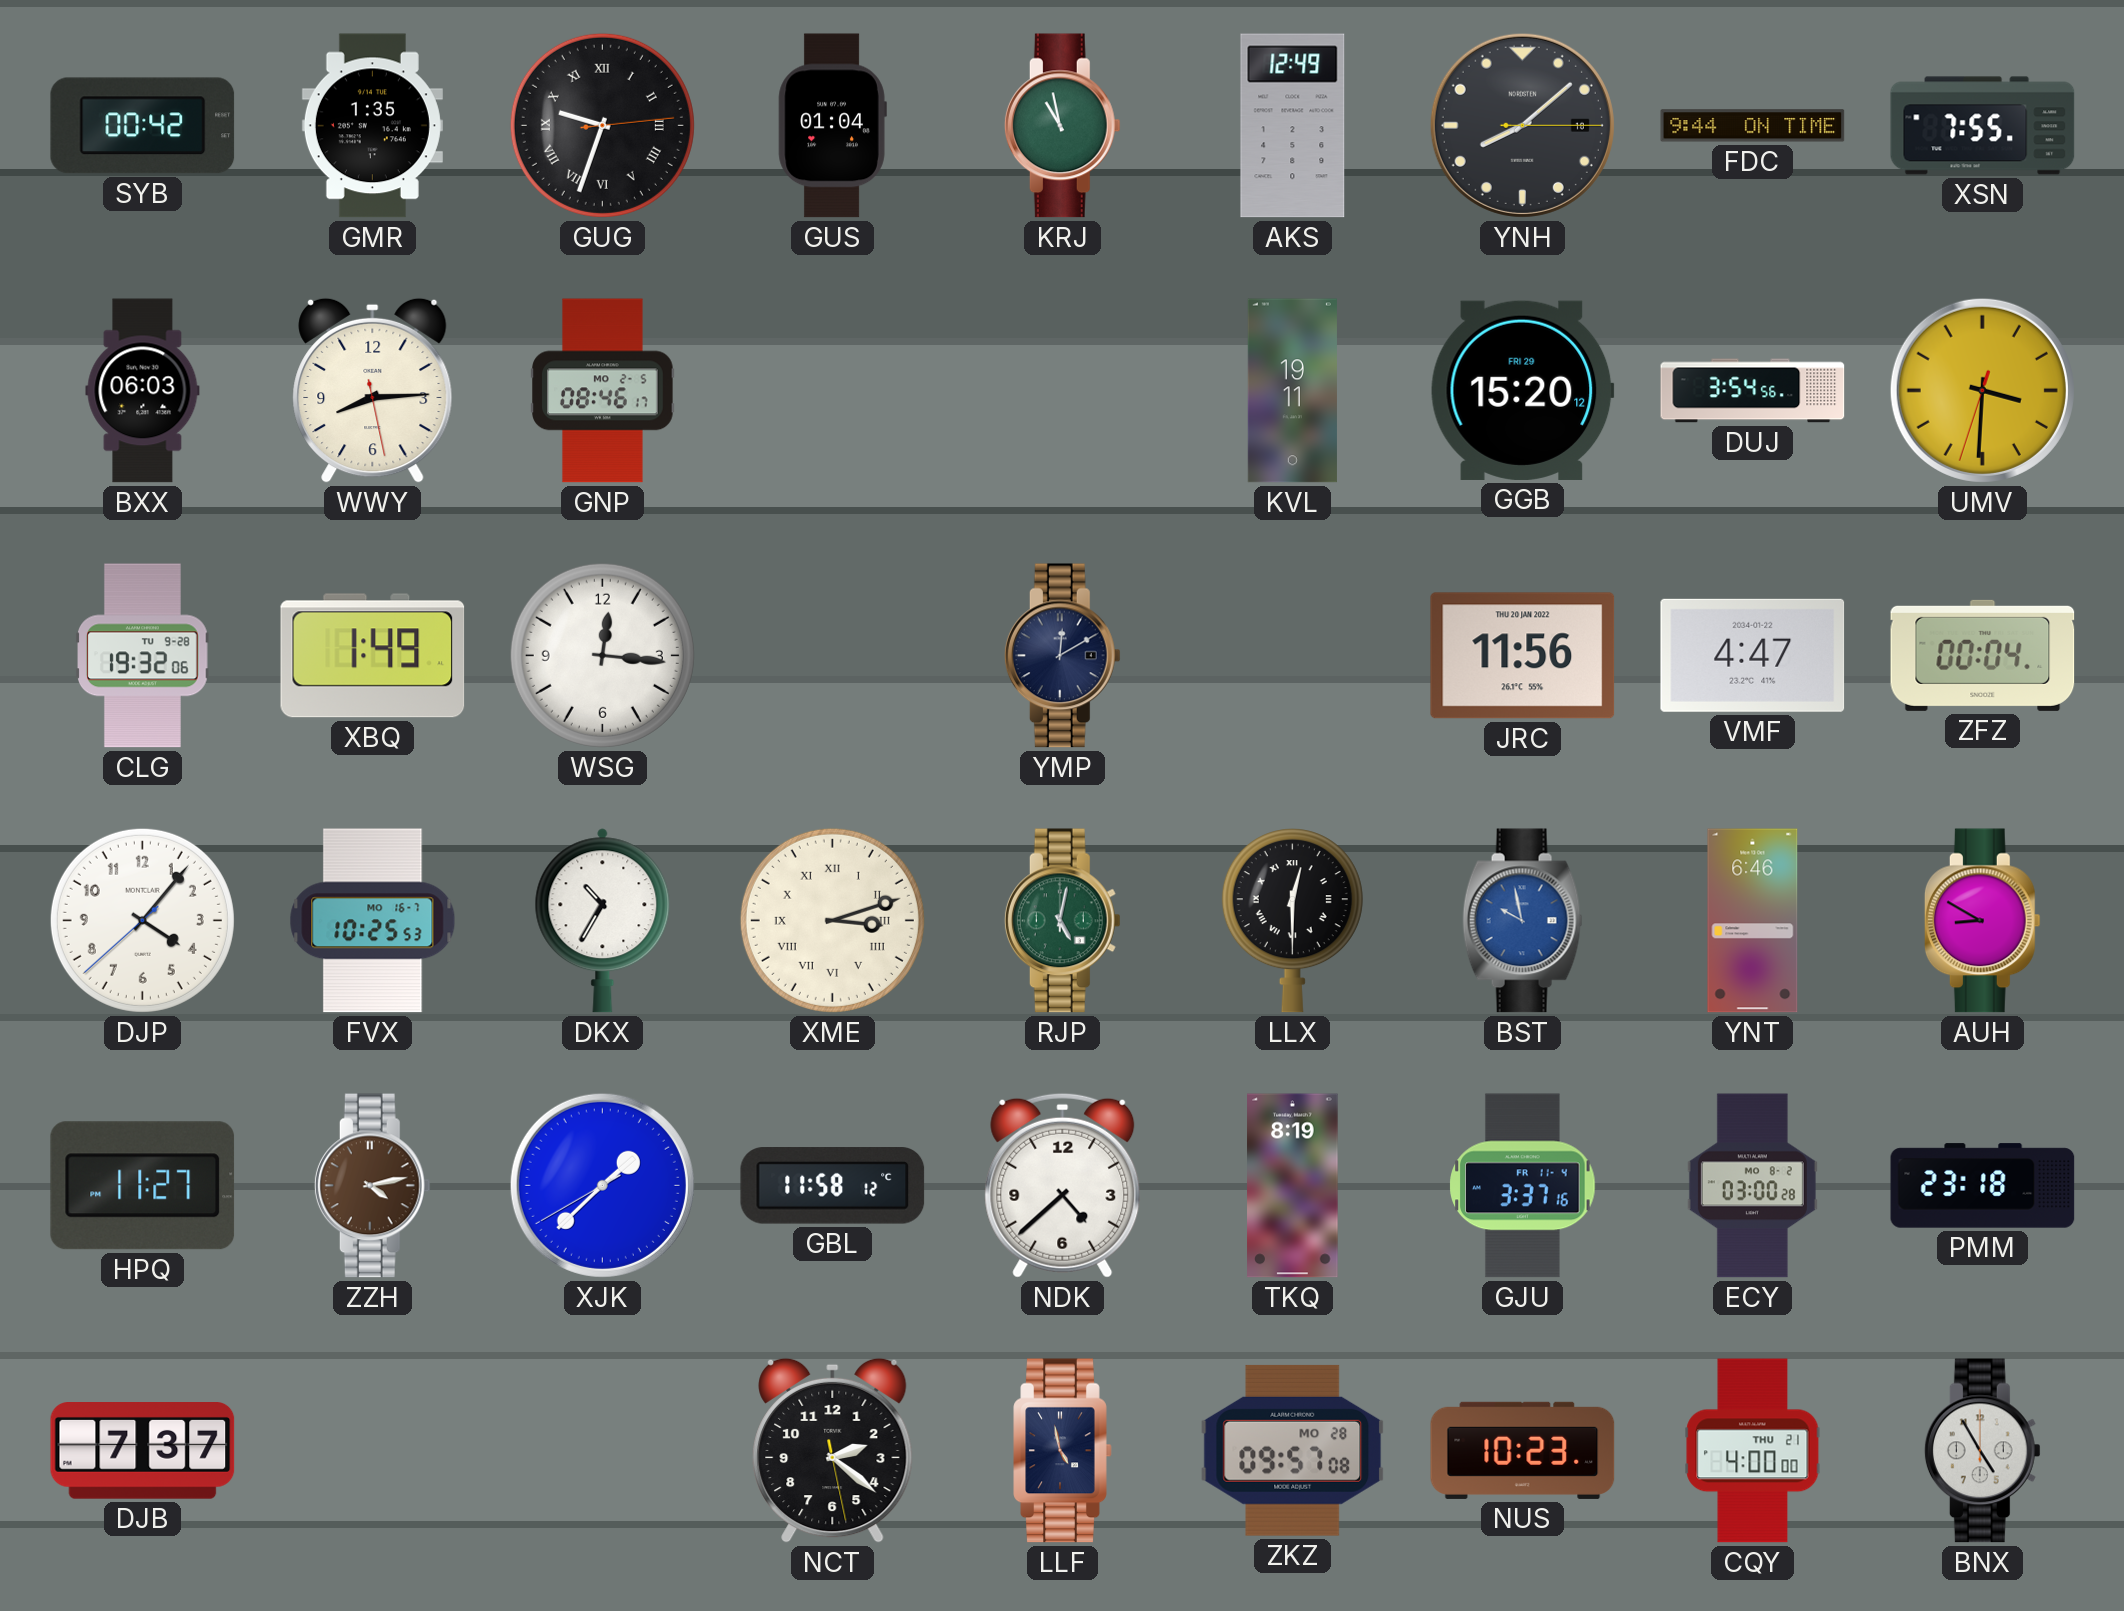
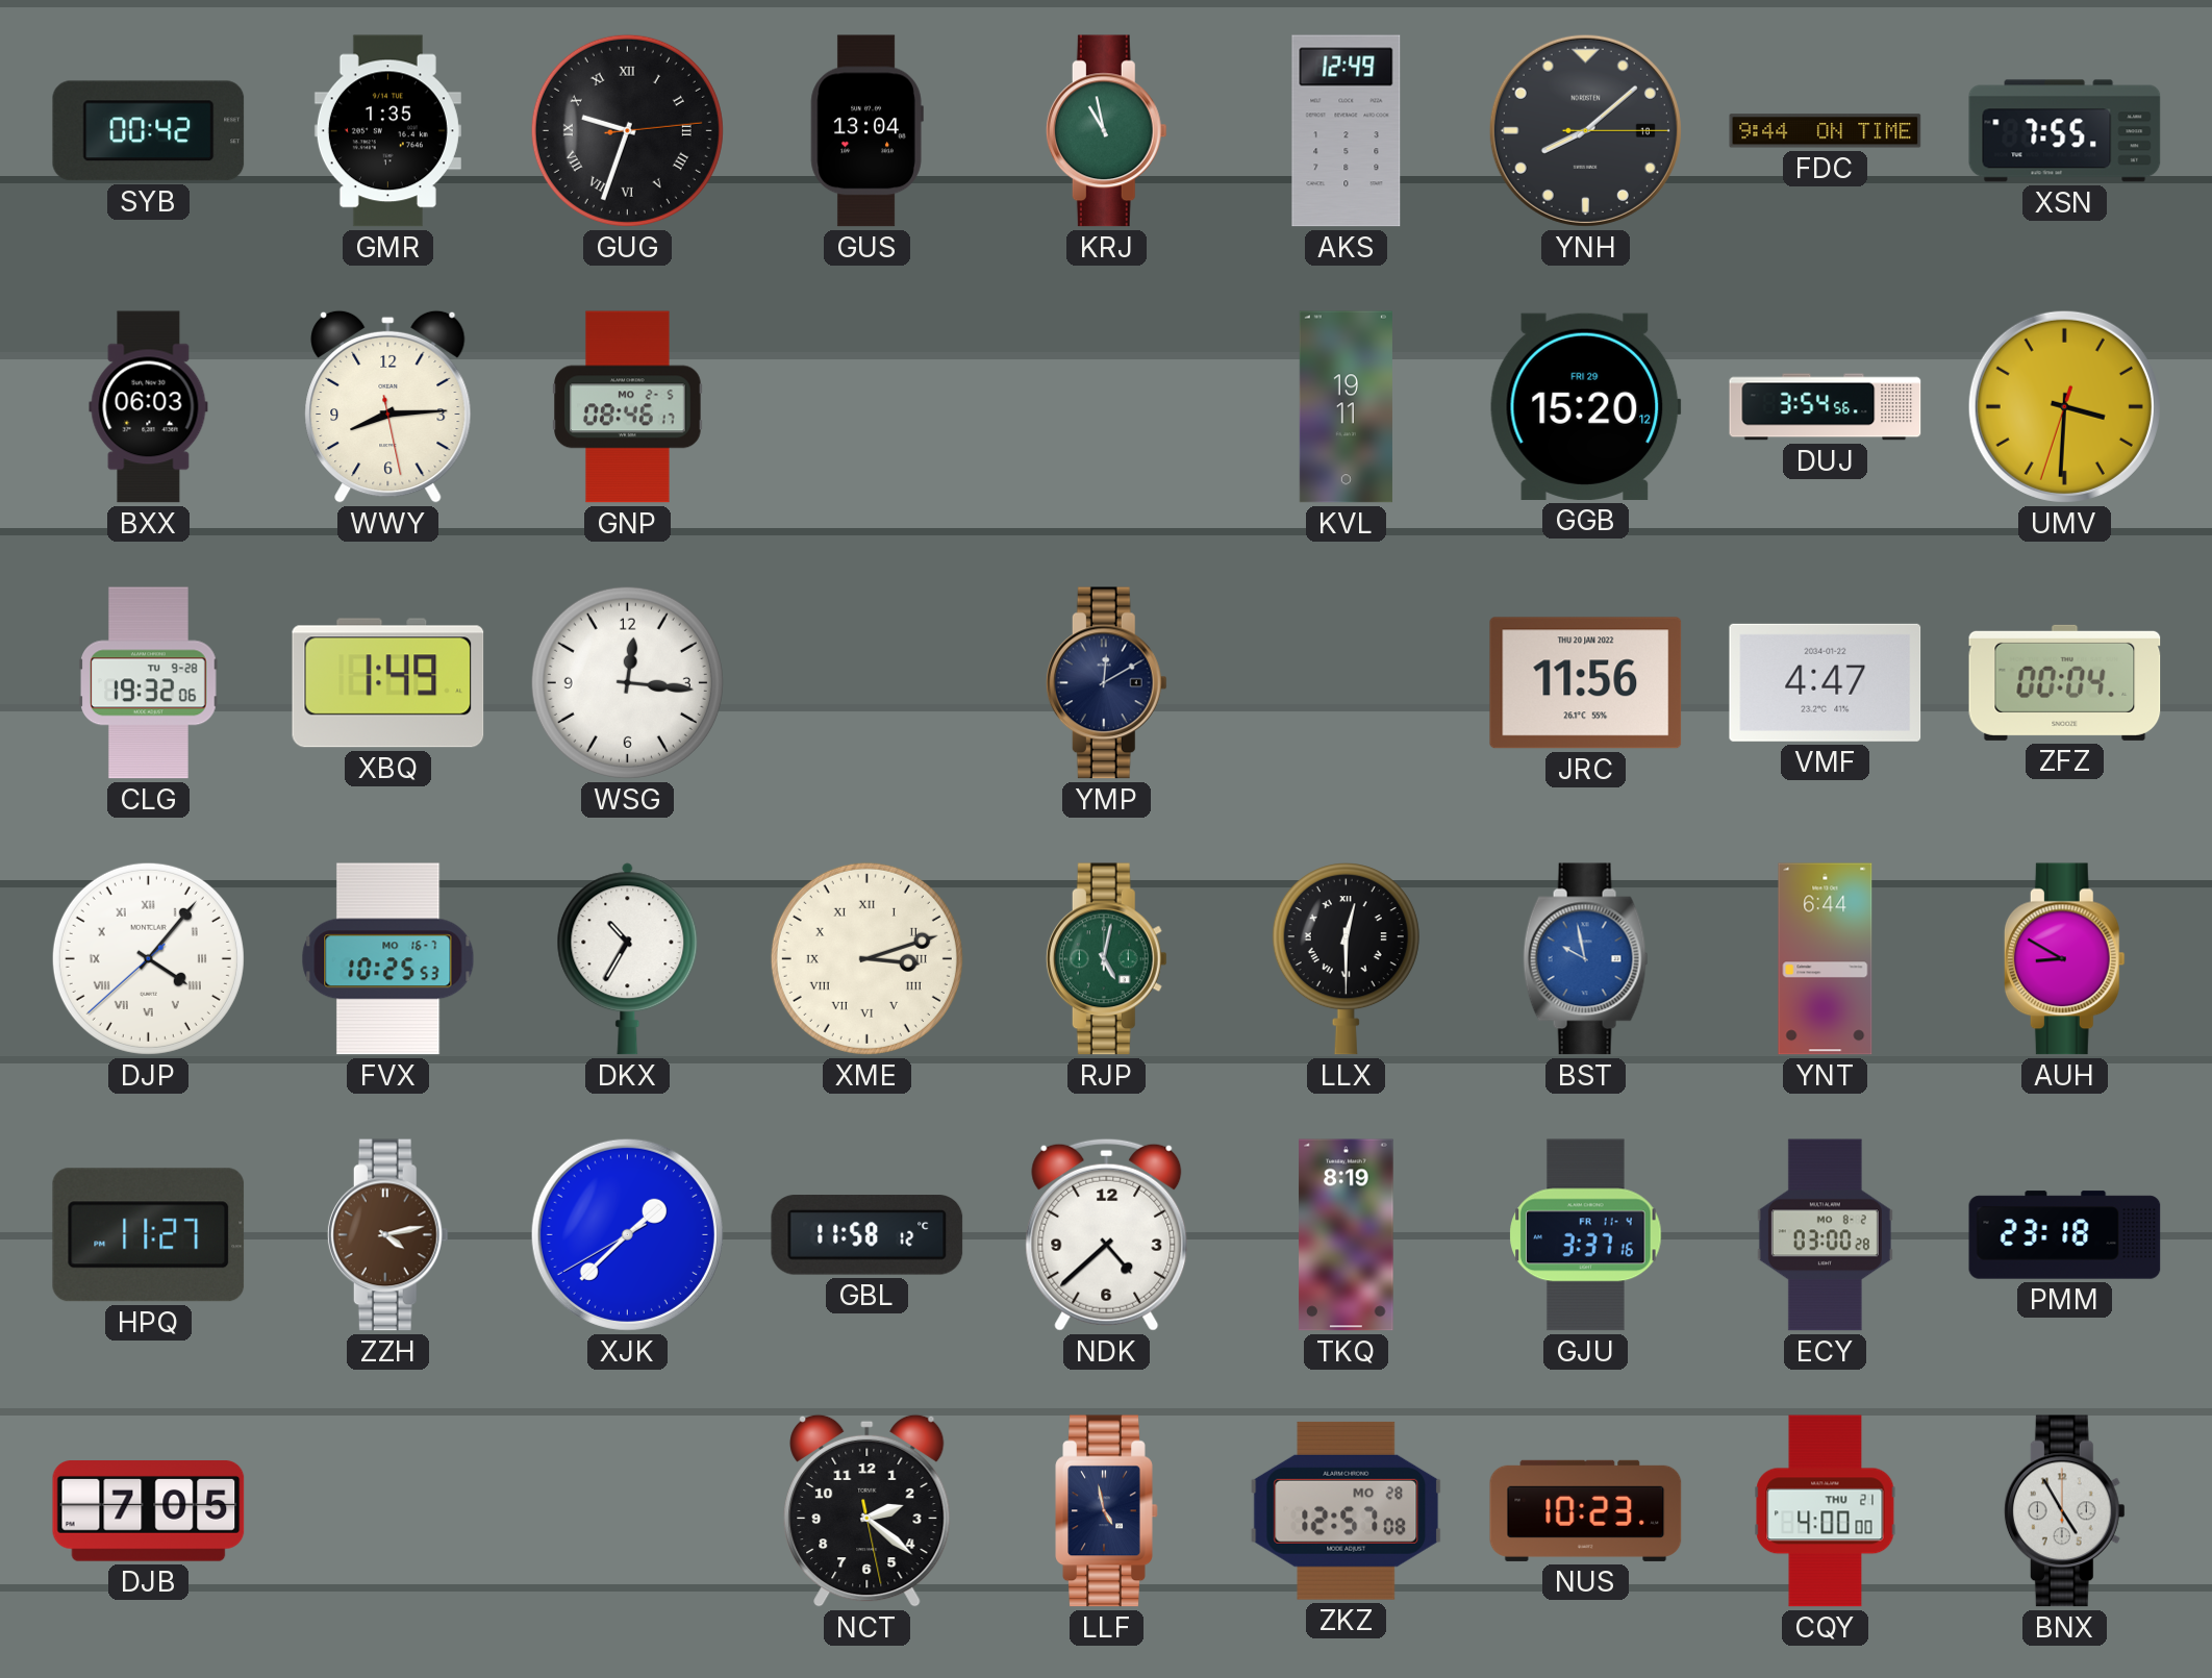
GUS: 01:04 -> 13:04
DJP numerals: Arabic -> Roman
YNT: 6:46 -> 6:44
DJB: 7:37 -> 7:05
ZKZ: 09:57 -> 12:57
